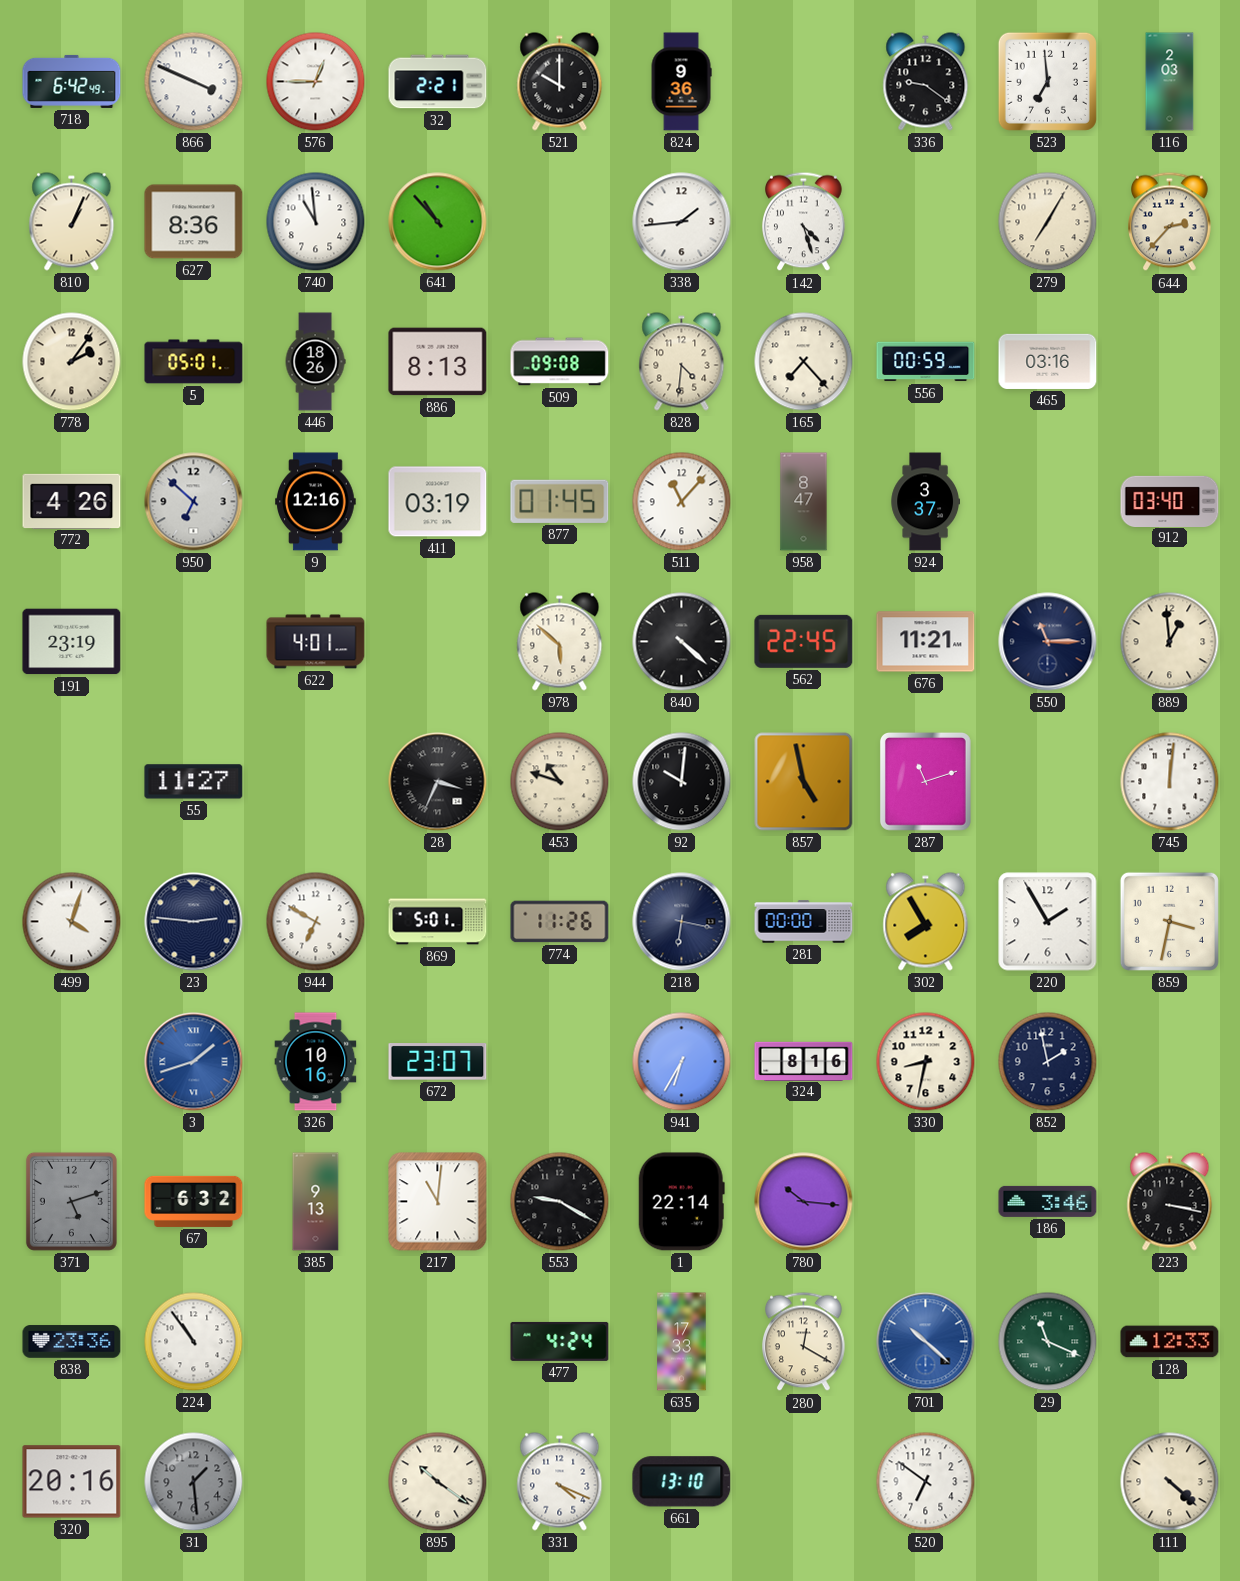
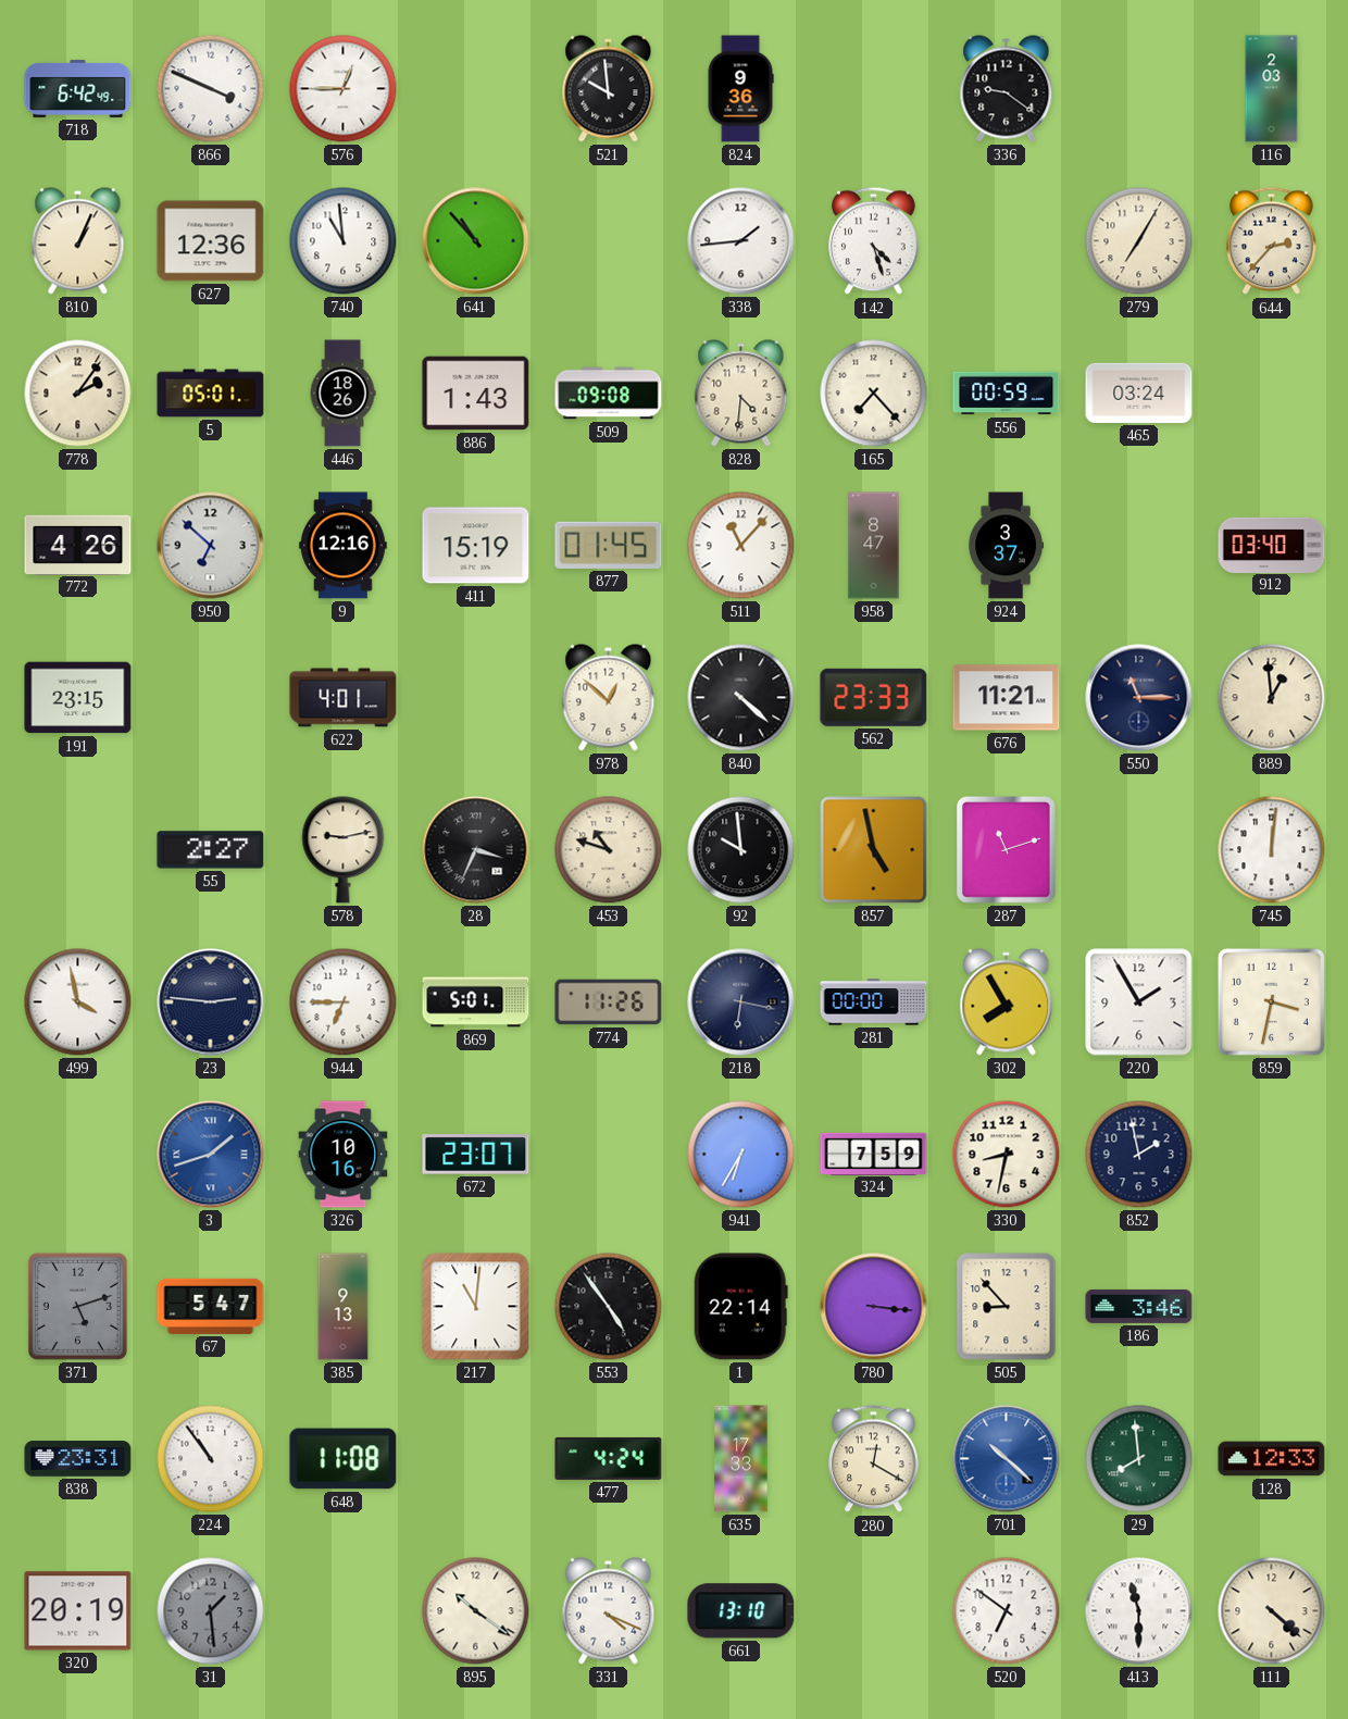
32: 2:21 -> none
521: 10:00 -> 9:59
523: 6:59 -> none
627: 8:36 -> 12:36
886: 8:13 -> 1:43
465: 03:16 -> 03:24
411: 03:19 -> 15:19
191: 23:19 -> 23:15
978: 5:52 -> 12:52
562: 22:45 -> 23:33
55: 11:27 -> 2:27
578: none -> 9:13
92: 10:01 -> 9:59
499: 4:03 -> 3:58
944: 6:50 -> 6:45
324: 8:16 -> 7:59
67: 6:32 -> 5:47
553: 9:20 -> 4:54
780: 10:16 -> 3:16
505: none -> 8:53
223: 3:17 -> none
838: 23:36 -> 23:31
648: none -> 11:08
29: 11:19 -> 7:59
320: 20:16 -> 20:19
413: none -> 11:30
